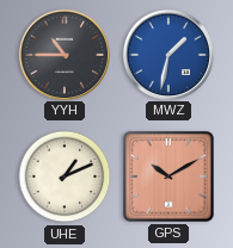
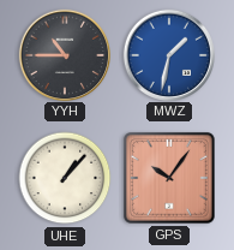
UHE: 1:11 -> 1:07
GPS: 10:10 -> 10:06
